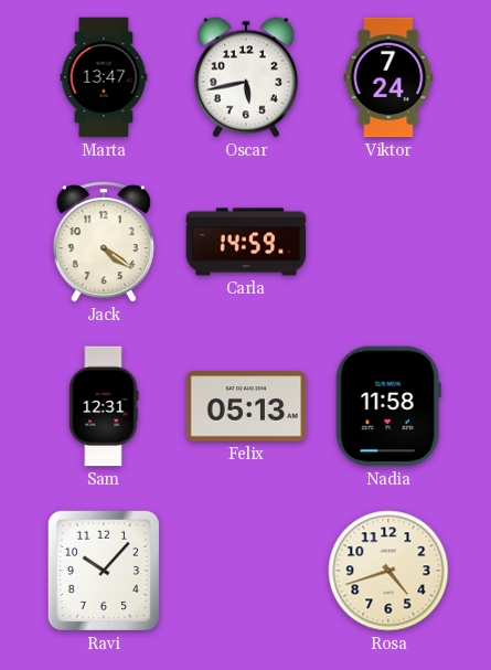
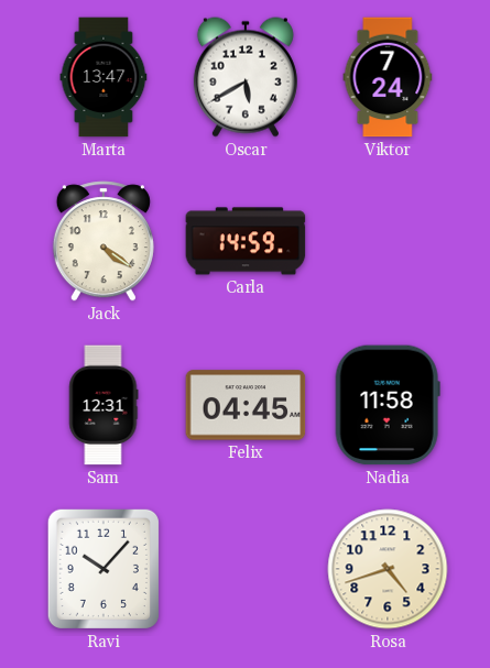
Oscar: 5:43 -> 5:40
Felix: 05:13 -> 04:45
